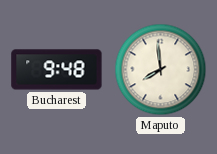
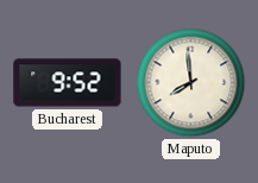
Bucharest: 9:48 -> 9:52
